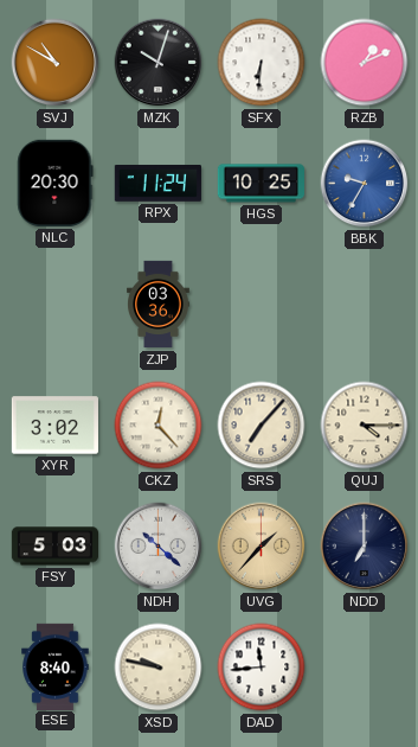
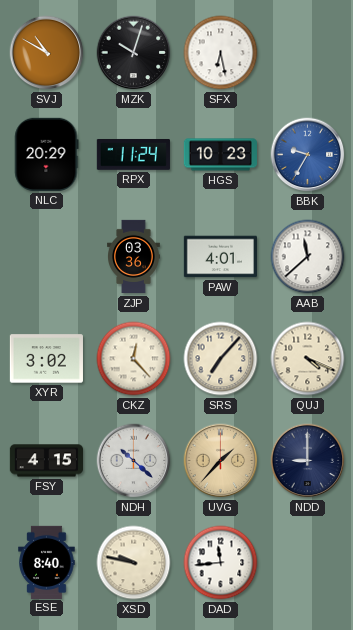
SFX: 6:31 -> 6:28
RZB: 1:11 -> none
NLC: 20:30 -> 20:29
HGS: 10:25 -> 10:23
PAW: none -> 4:01
AAB: none -> 11:38
QUJ: 4:15 -> 4:19
FSY: 5:03 -> 4:15
NDD: 7:00 -> 9:00
